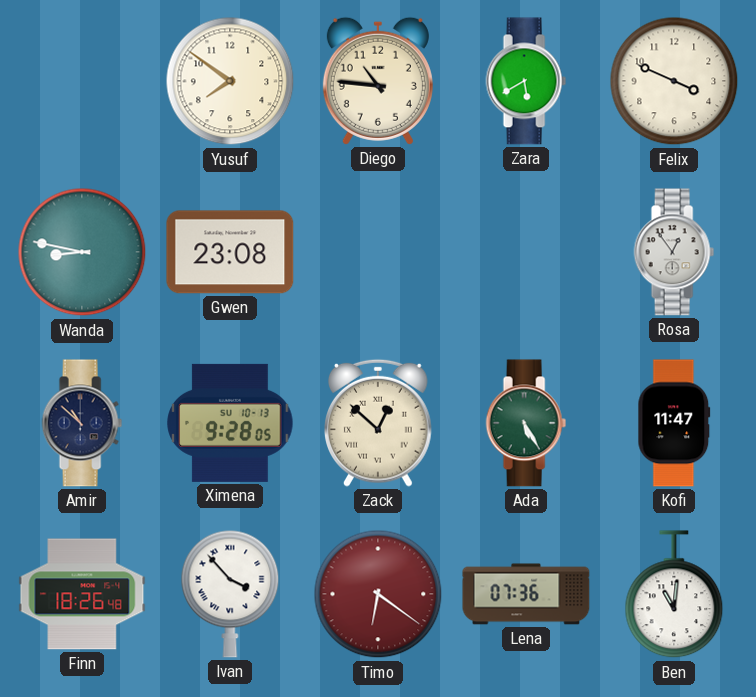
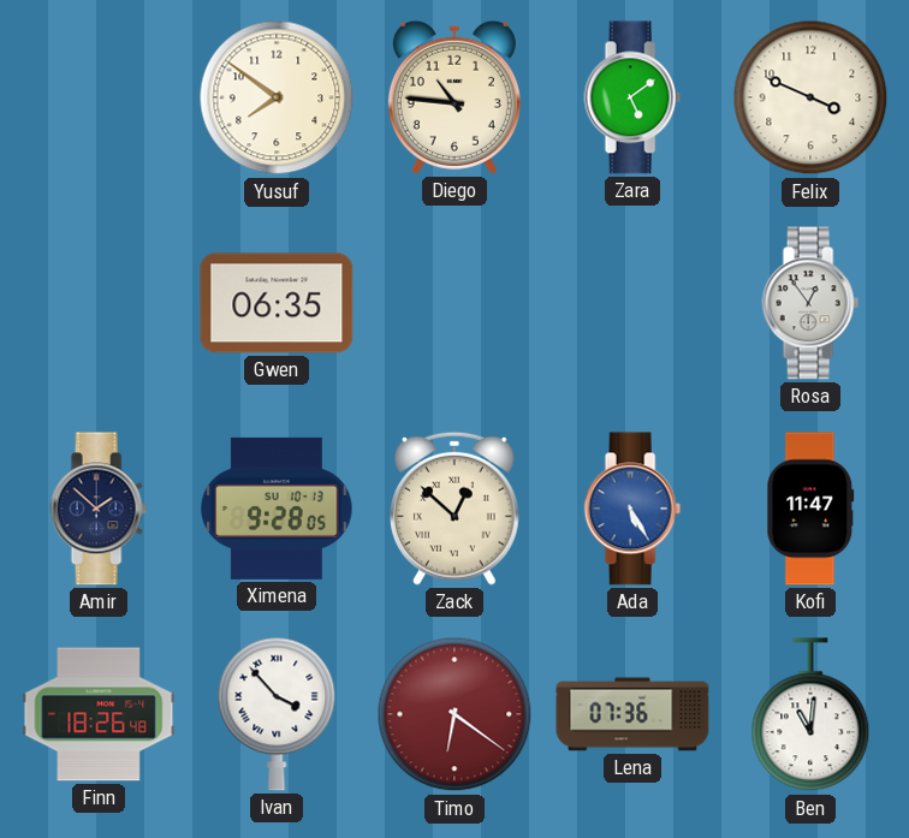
Zara: 5:40 -> 5:09
Wanda: 8:47 -> none
Gwen: 23:08 -> 06:35
Amir: 10:52 -> 1:52
Ada dial: green -> blue
